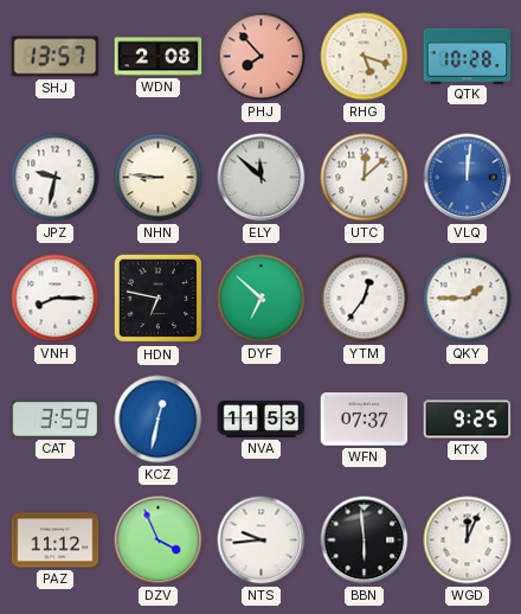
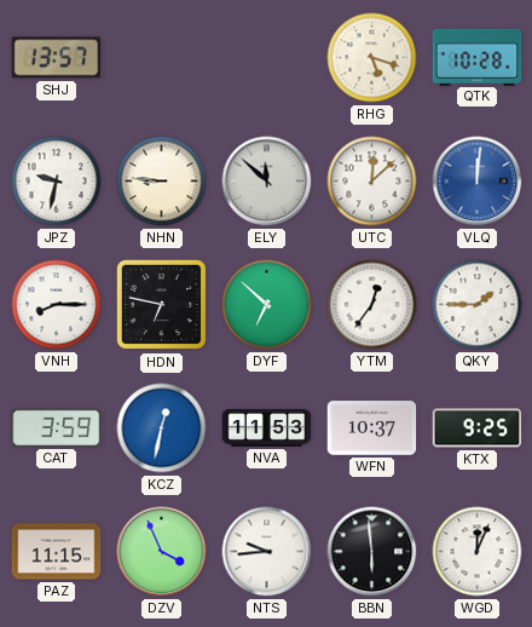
WDN: 2:08 -> none
PHJ: 7:53 -> none
WFN: 07:37 -> 10:37
PAZ: 11:12 -> 11:15
